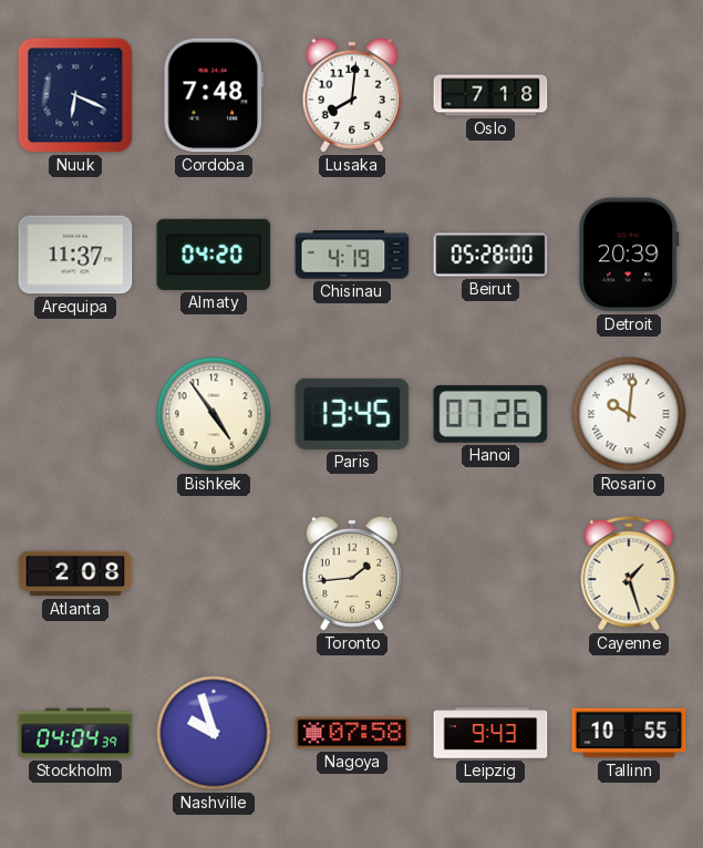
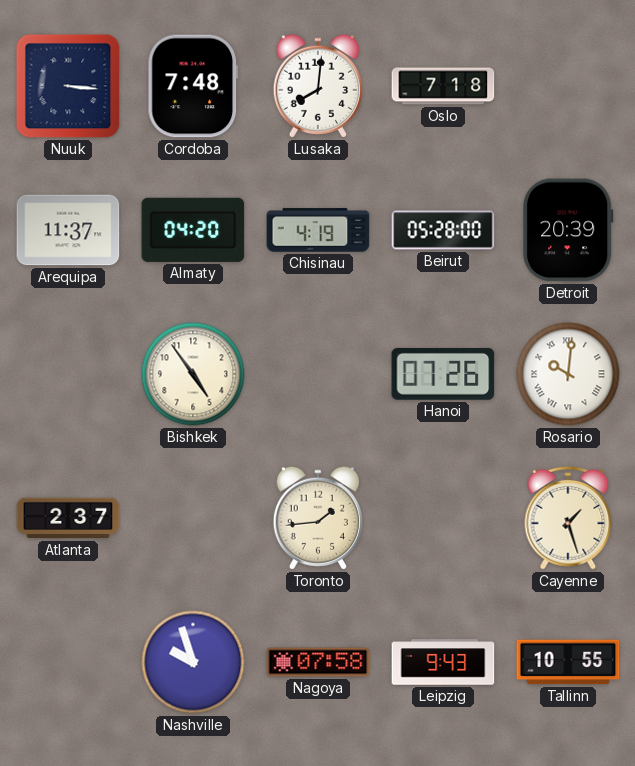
Nuuk: 6:19 -> 3:16
Paris: 13:45 -> none
Atlanta: 2:08 -> 2:37
Stockholm: 04:04 -> none
